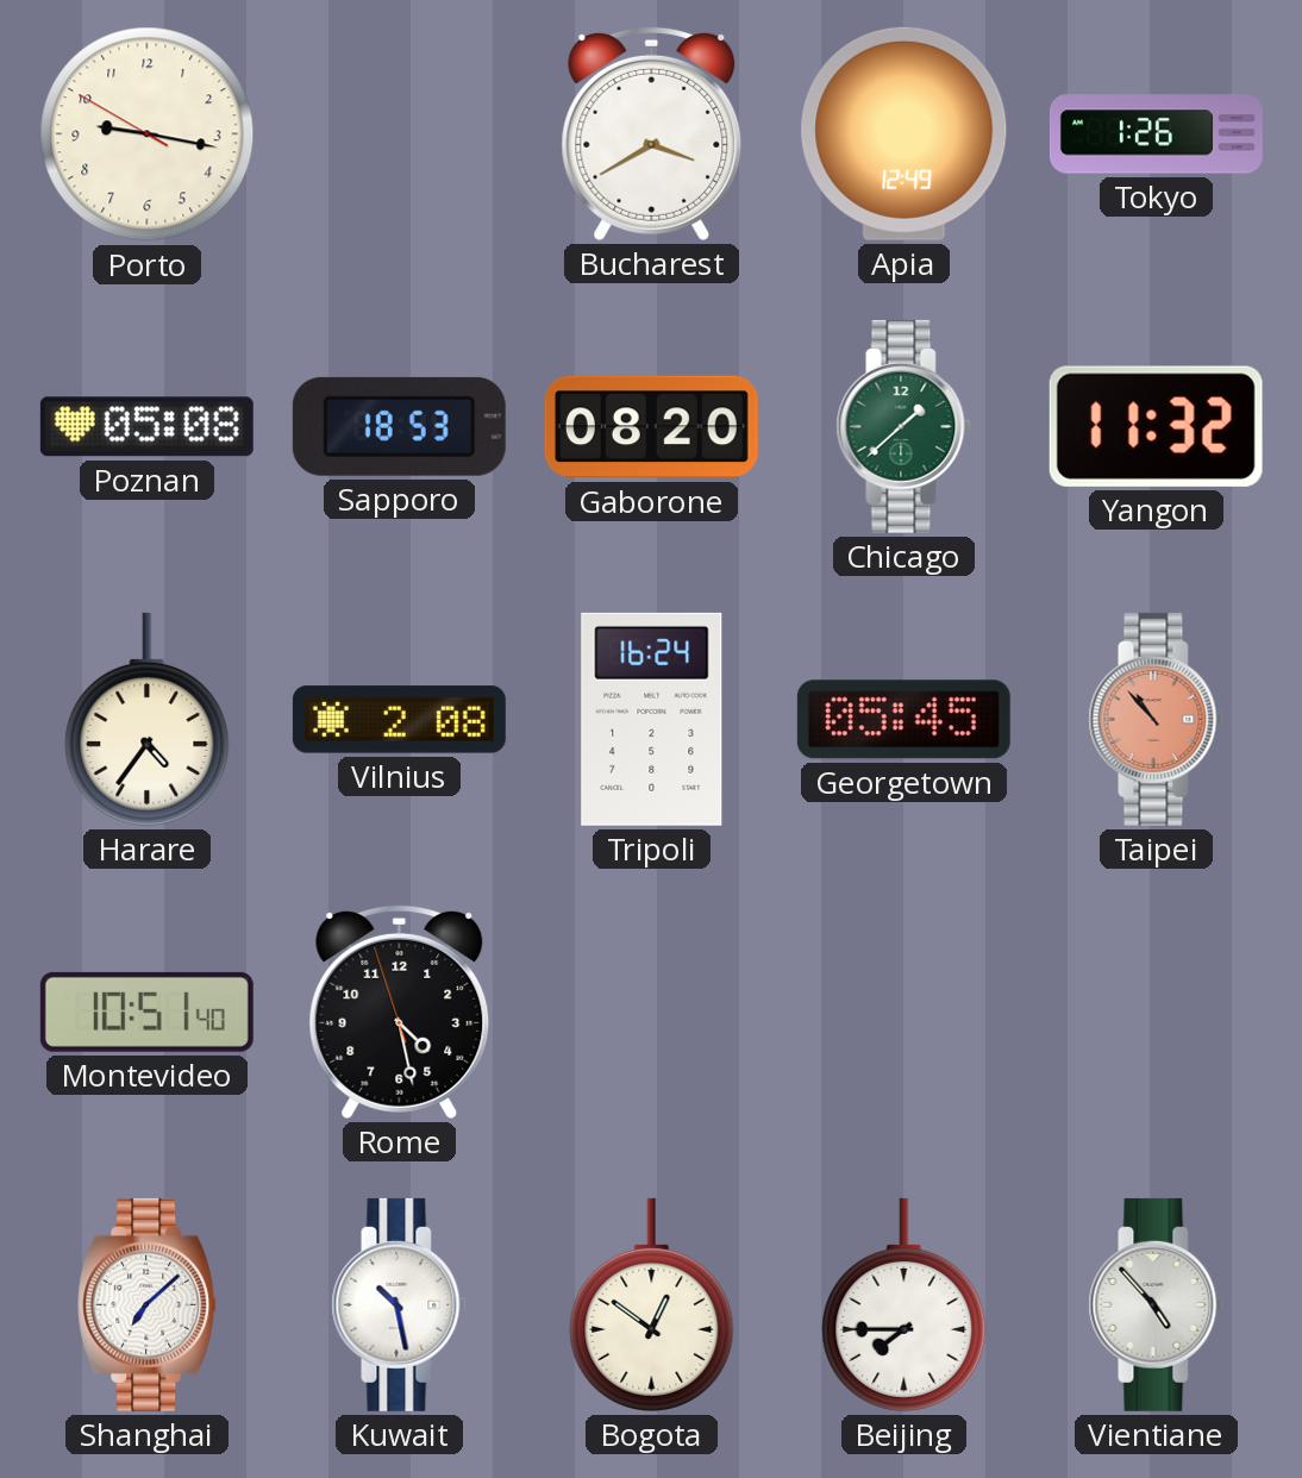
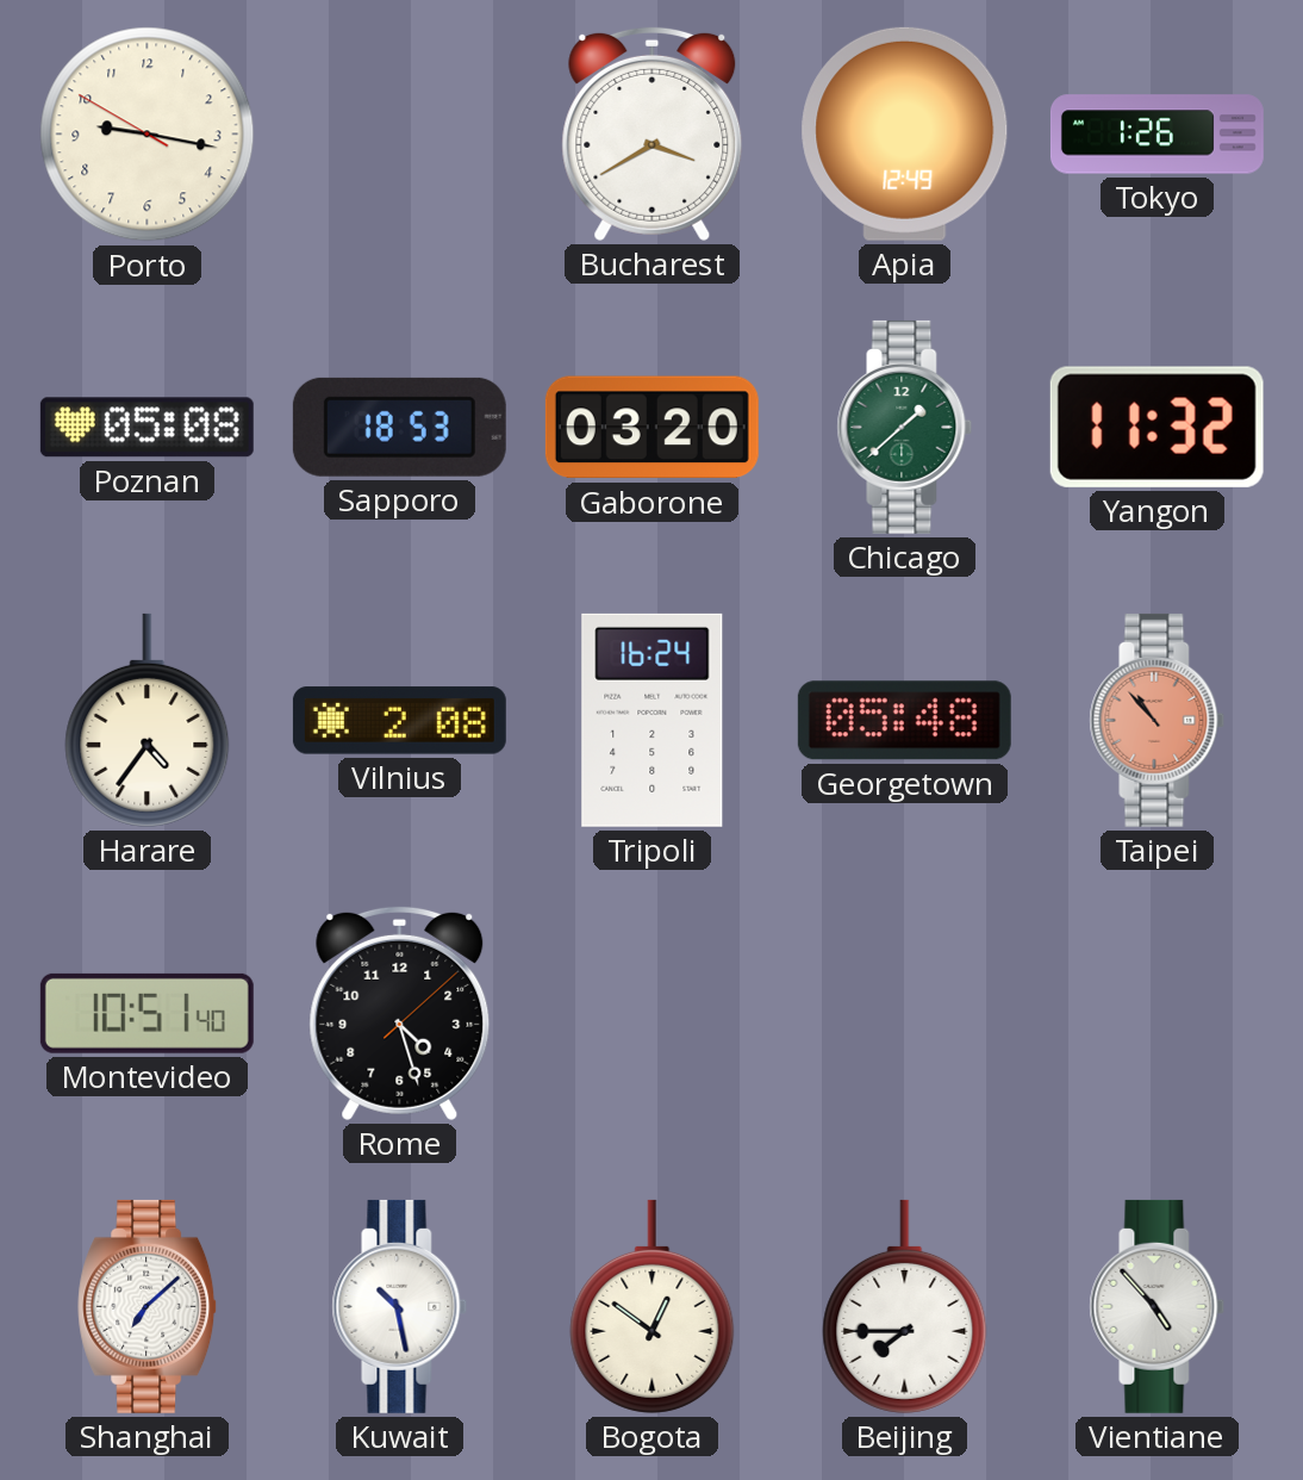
Gaborone: 08:20 -> 03:20
Georgetown: 05:45 -> 05:48
Rome: 4:27:57 -> 4:27:08
